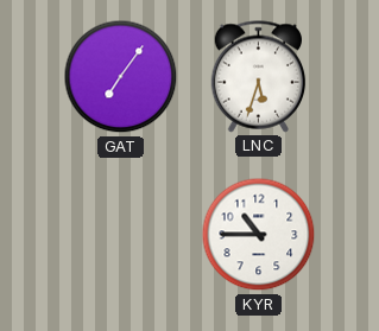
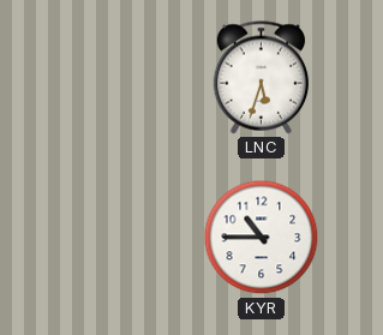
GAT: 7:06 -> none
